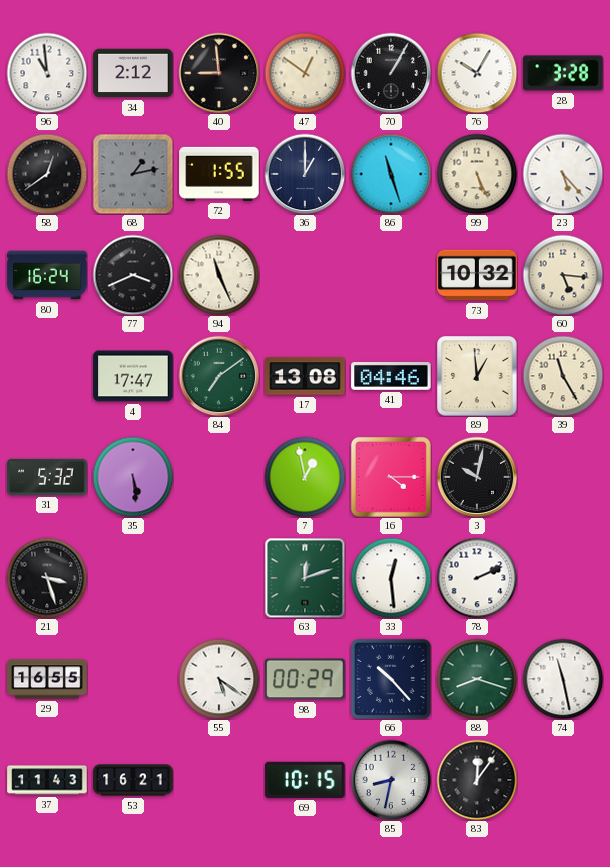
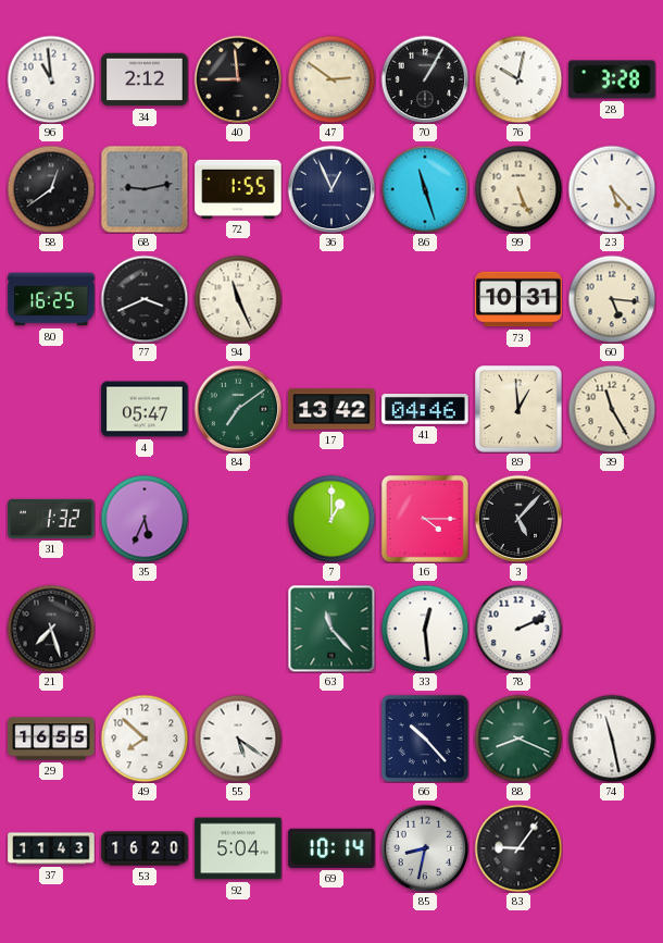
47: 12:51 -> 2:51
76: 10:05 -> 10:02
68: 1:13 -> 9:13
36: 1:00 -> 12:56
80: 16:24 -> 16:25
73: 10:32 -> 10:31
4: 17:47 -> 05:47
17: 13:08 -> 13:42
31: 5:32 -> 1:32
35: 5:29 -> 5:34
7: 12:58 -> 1:00
3: 10:02 -> 5:07
21: 3:27 -> 7:27
63: 12:12 -> 11:23
49: none -> 7:52
98: 00:29 -> none
88: 8:18 -> 8:19
53: 16:21 -> 16:20
92: none -> 5:04
69: 10:15 -> 10:14
83: 12:06 -> 9:06
